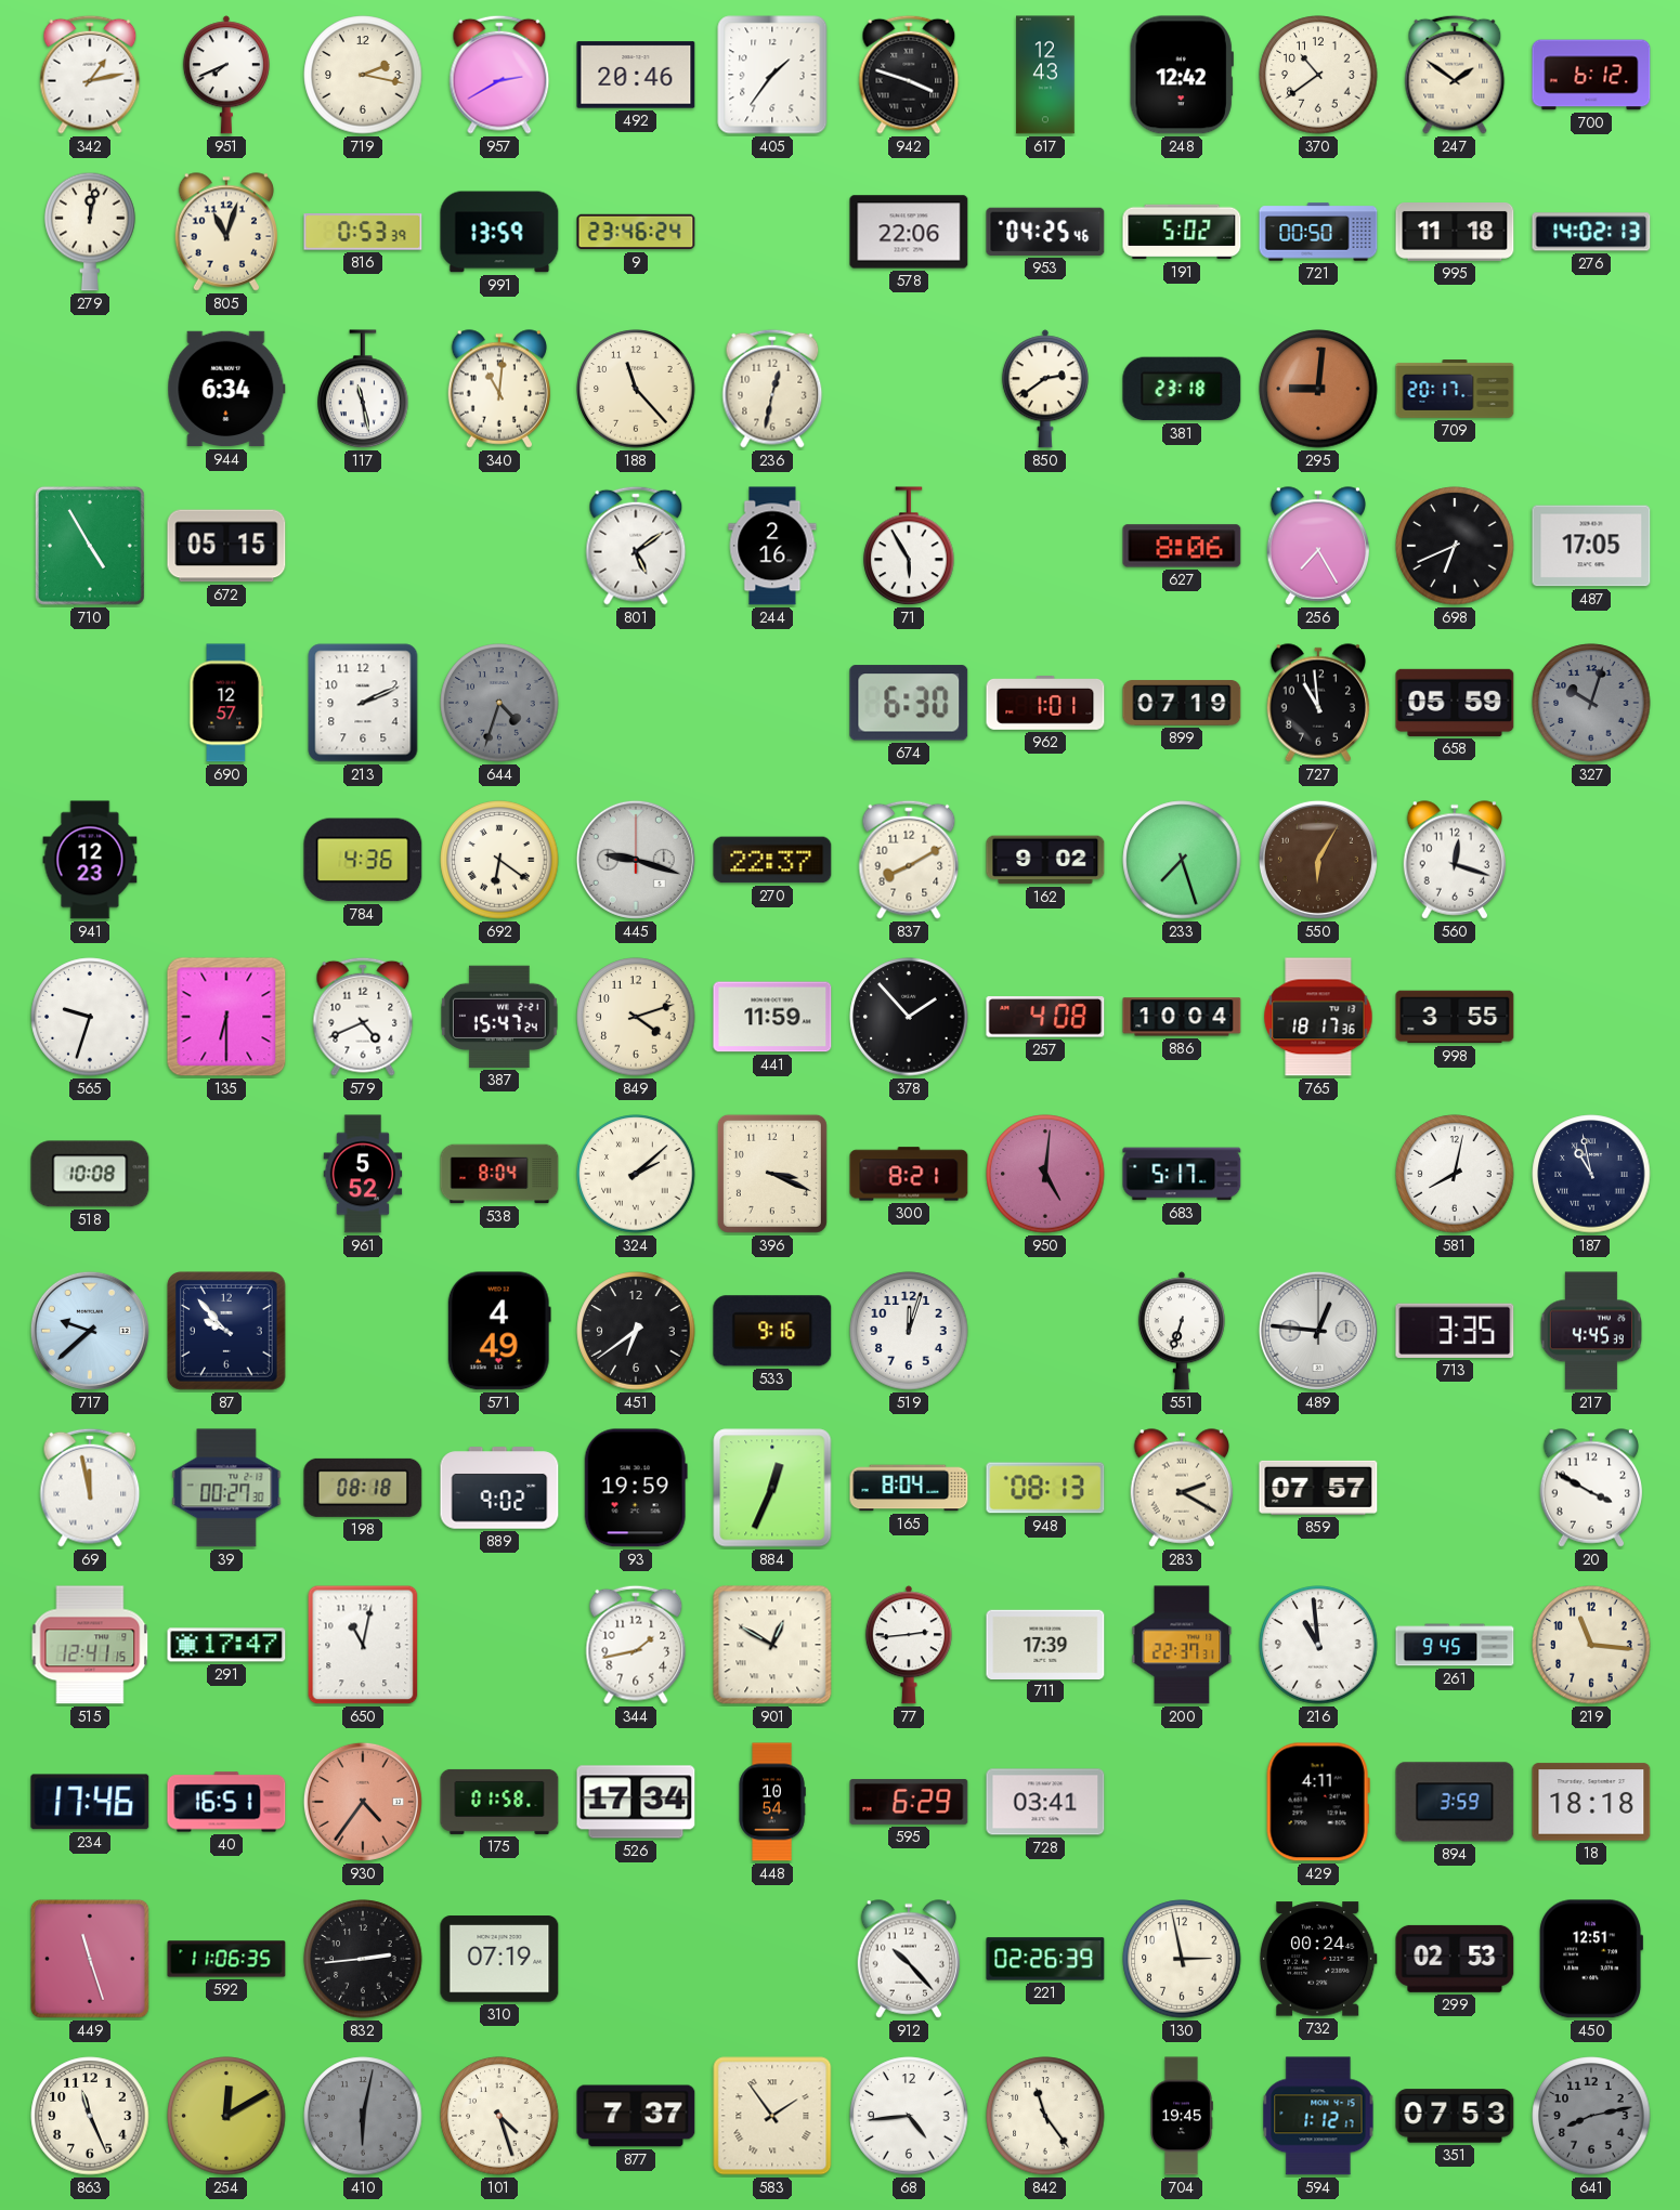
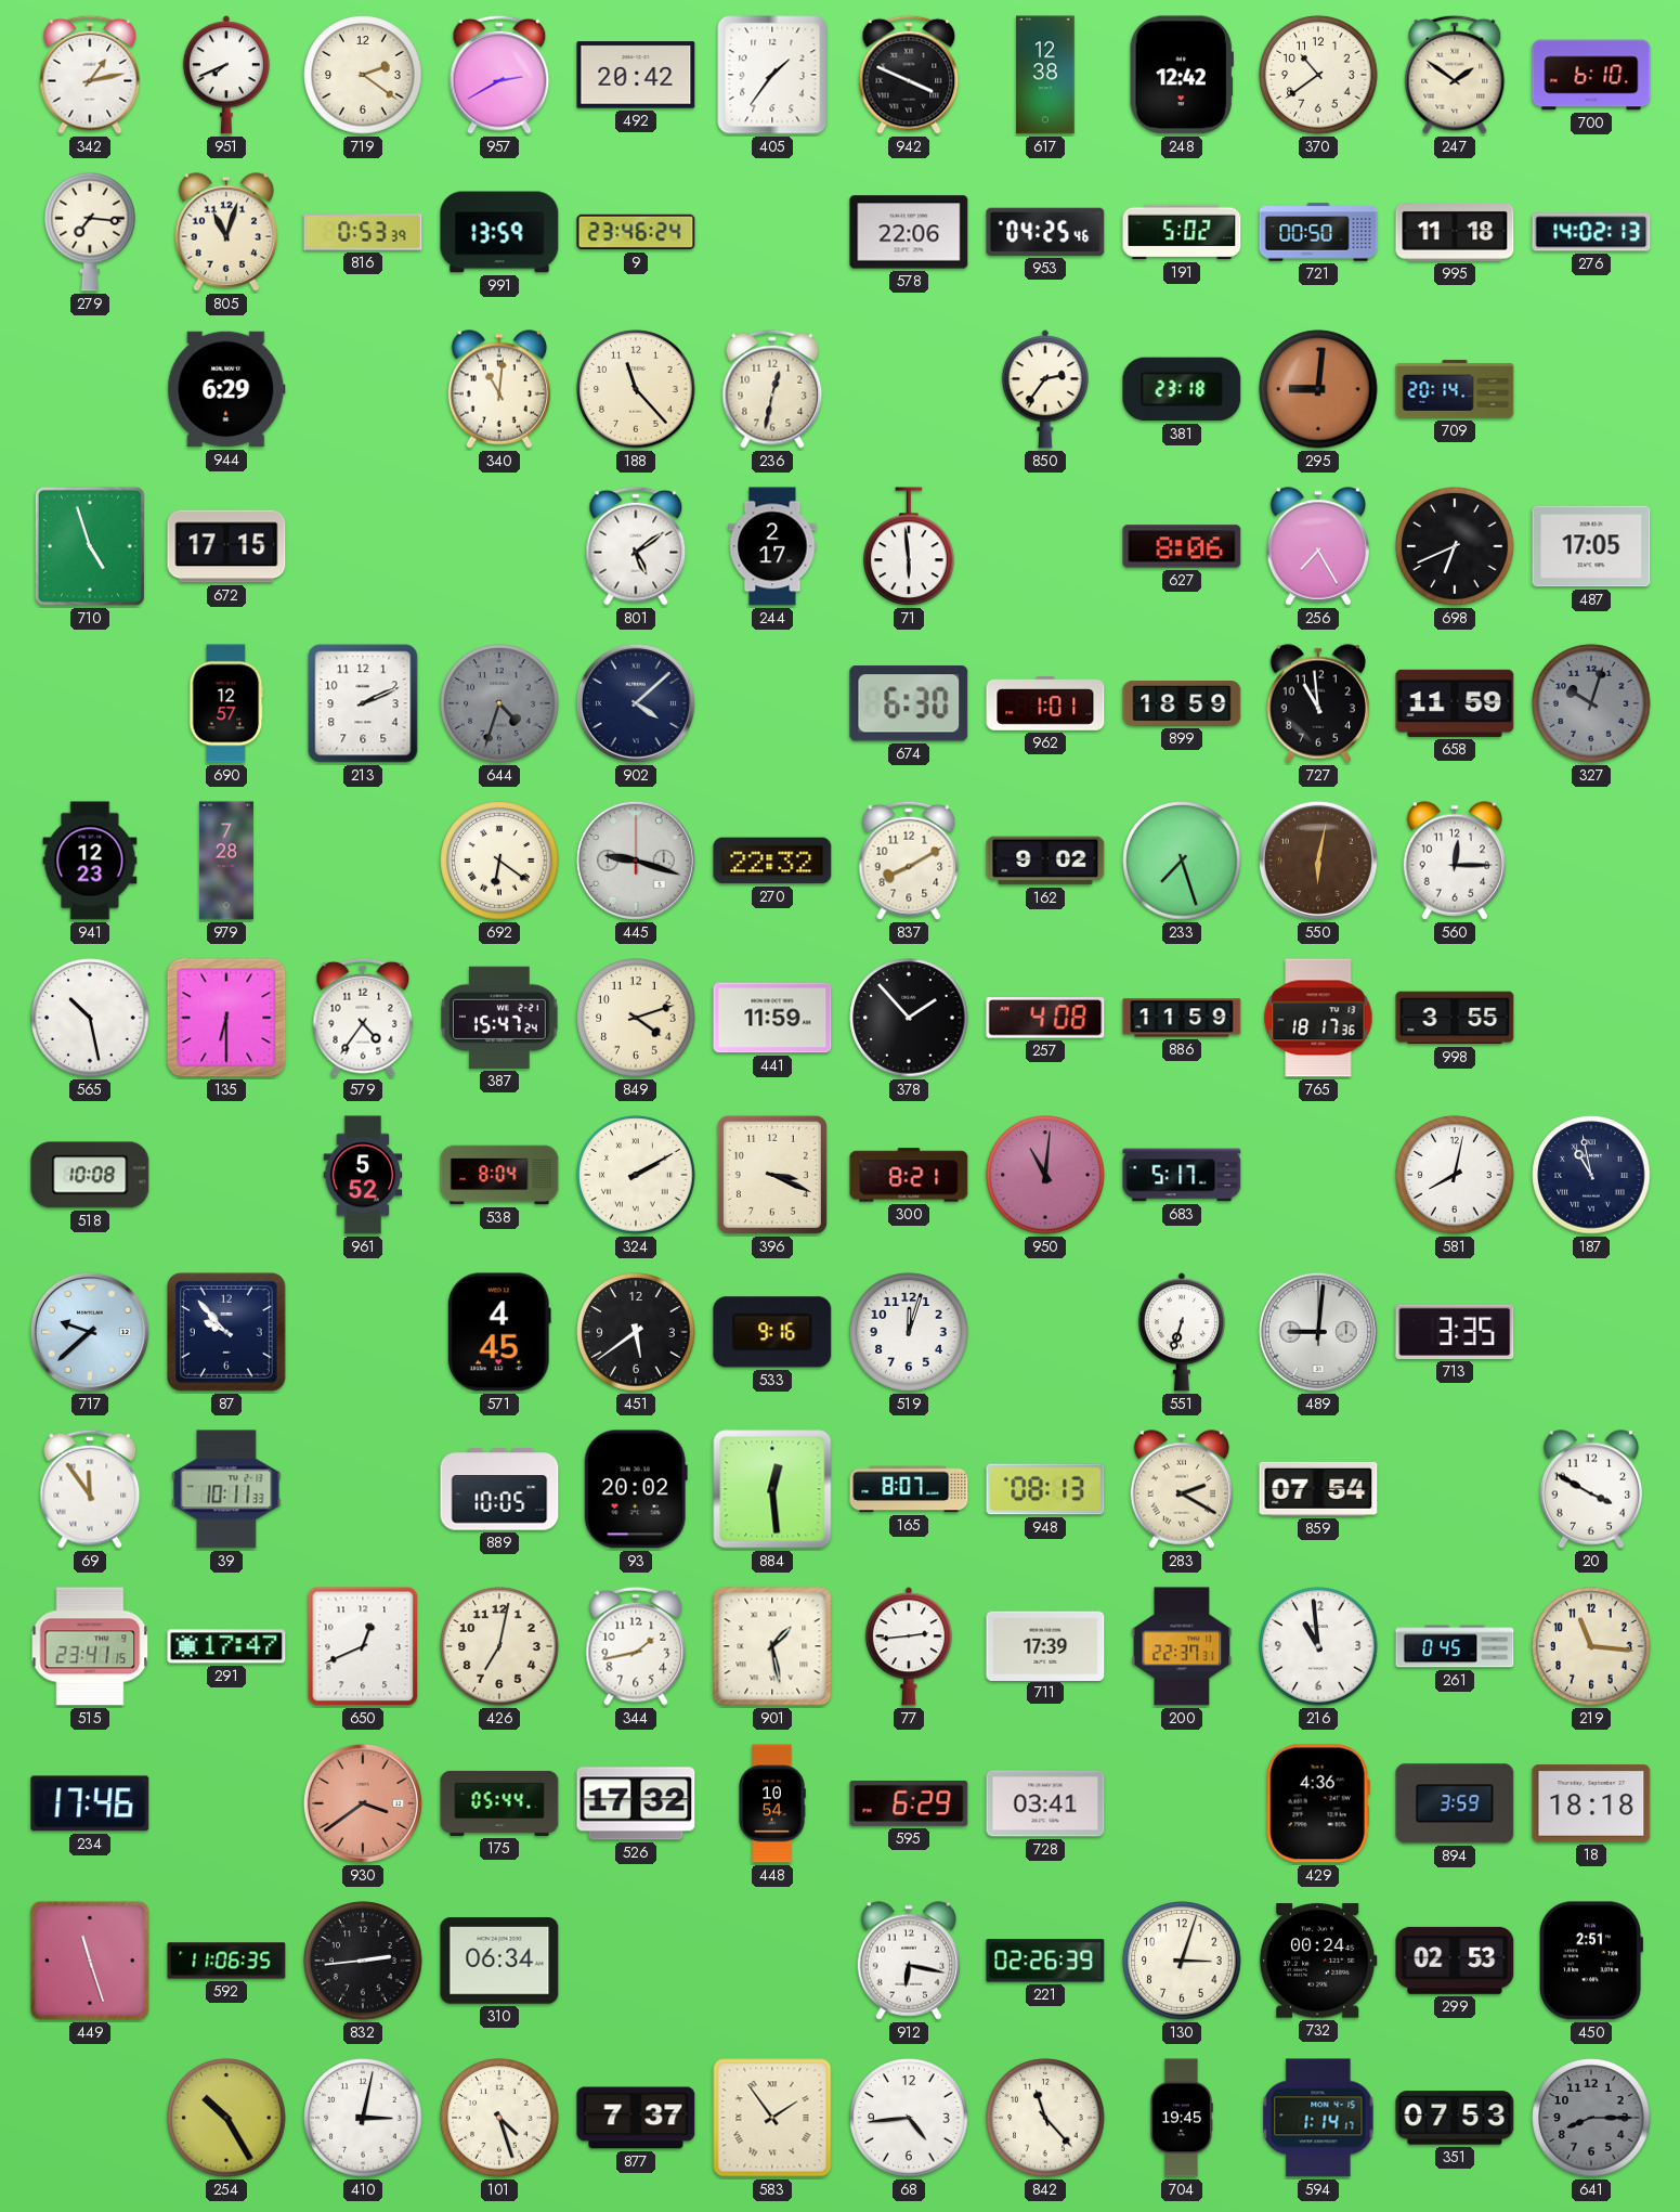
719: 2:17 -> 2:21
492: 20:46 -> 20:42
942: 3:48 -> 3:49
617: 12:43 -> 12:38
700: 6:12 -> 6:10
279: 12:02 -> 7:16
944: 6:34 -> 6:29
117: 11:28 -> none
850: 2:39 -> 2:36
709: 20:17 -> 20:14
710: 4:55 -> 4:57
672: 05:15 -> 17:15
244: 2:16 -> 2:17
71: 5:55 -> 5:59
902: none -> 4:08
899: 07:19 -> 18:59
658: 05:59 -> 11:59
979: none -> 7:28
784: 4:36 -> none
270: 22:37 -> 22:32
550: 6:05 -> 6:02
560: 12:18 -> 12:15
565: 9:33 -> 10:28
579: 4:41 -> 4:36
886: 10:04 -> 11:59
324: 2:08 -> 2:10
950: 5:01 -> 11:01
571: 4:49 -> 4:45
451: 6:39 -> 5:39
489: 12:46 -> 9:01
217: 4:45 -> none
69: 11:58 -> 11:54
39: 00:27 -> 10:11
198: 08:18 -> none
889: 9:02 -> 10:05
93: 19:59 -> 20:02
884: 12:34 -> 12:29
165: 8:04 -> 8:07
859: 07:57 -> 07:54
515: 12:41 -> 23:41
650: 11:02 -> 12:41
426: none -> 7:02
901: 12:50 -> 1:28
261: 9:45 -> 0:45
40: 16:51 -> none
930: 4:36 -> 3:39
175: 01:58 -> 05:44
526: 17:34 -> 17:32
429: 4:11 -> 4:36
310: 07:19 -> 06:34
912: 10:23 -> 6:17
130: 2:58 -> 3:03
450: 12:51 -> 2:51
863: 11:26 -> none
254: 12:10 -> 10:25
410: 6:02 -> 3:02
410 dial: grey -> white
842: 11:24 -> 11:23
594: 1:12 -> 1:14
641: 8:13 -> 8:15
